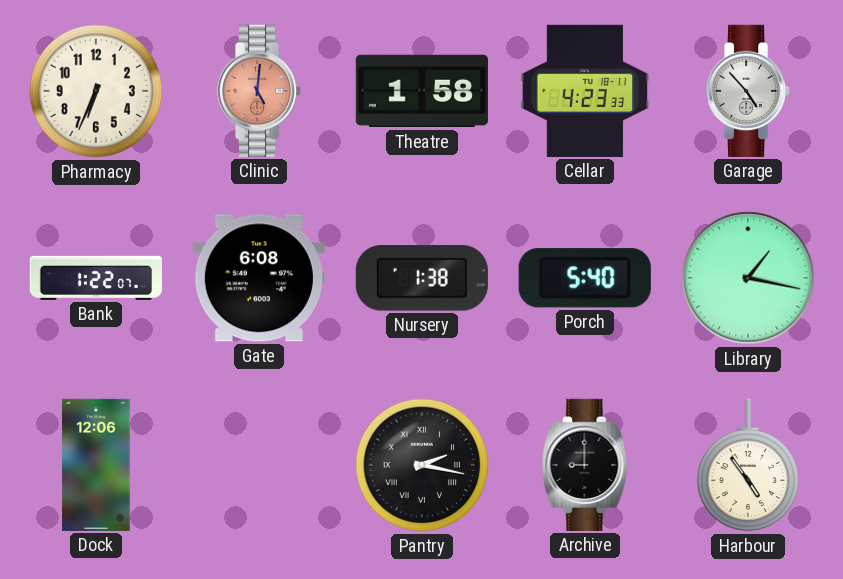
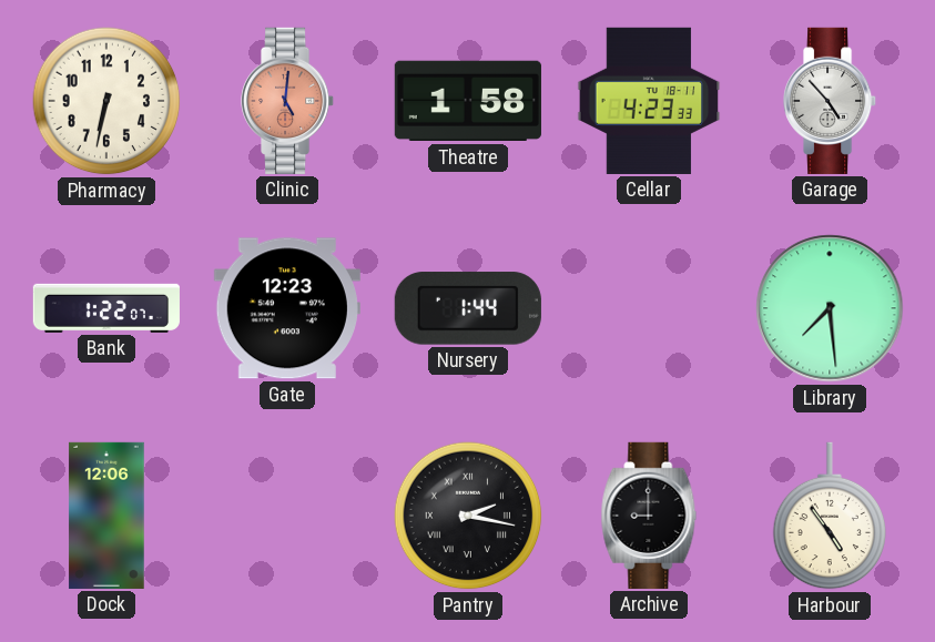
Pharmacy: 6:34 -> 6:32
Gate: 6:08 -> 12:23
Nursery: 1:38 -> 1:44
Porch: 5:40 -> none
Library: 1:17 -> 7:29
